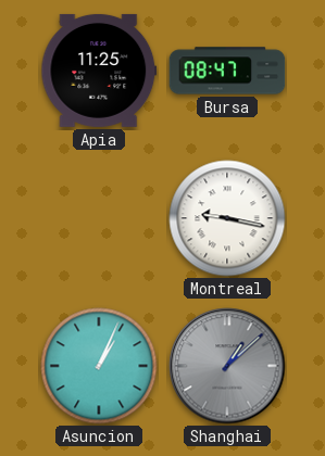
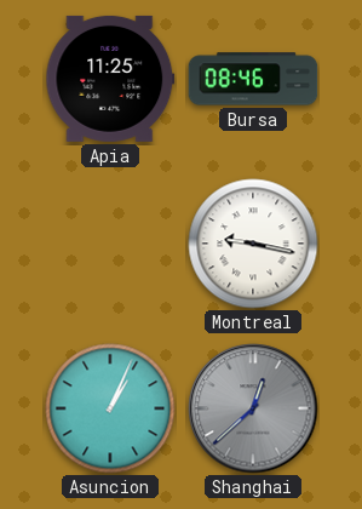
Bursa: 08:47 -> 08:46
Shanghai: 1:08 -> 12:38
